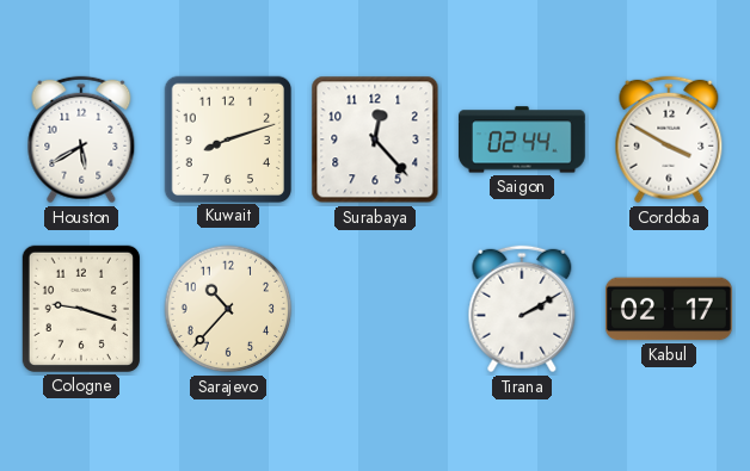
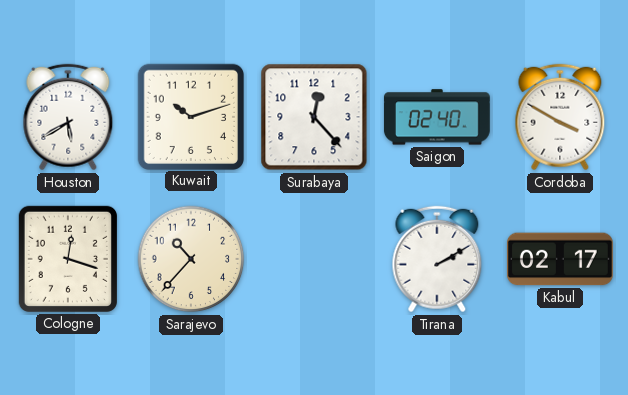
Kuwait: 8:12 -> 10:12
Saigon: 02:44 -> 02:40
Cologne: 9:18 -> 12:18
